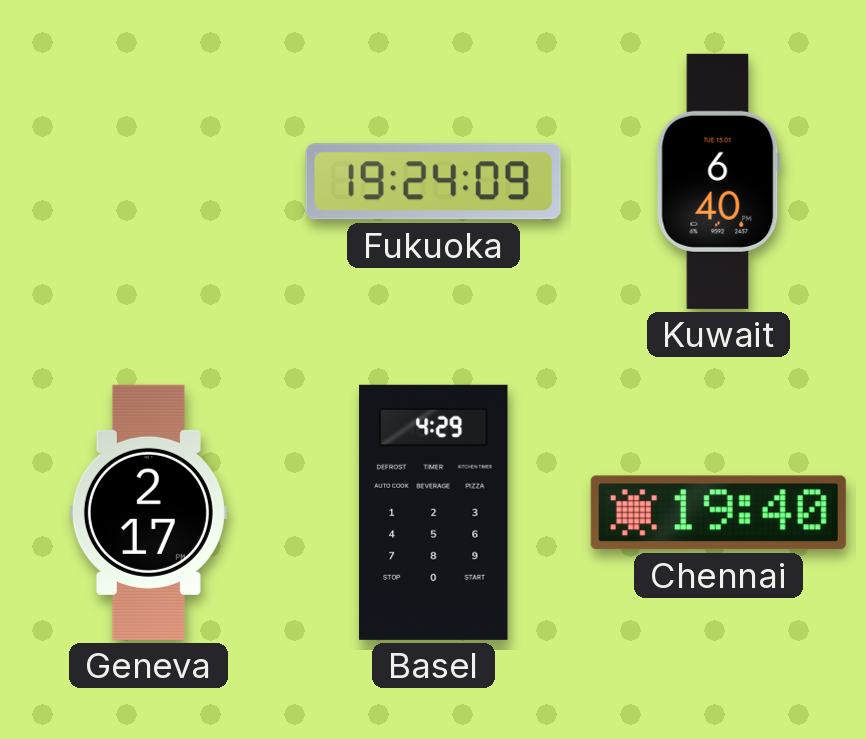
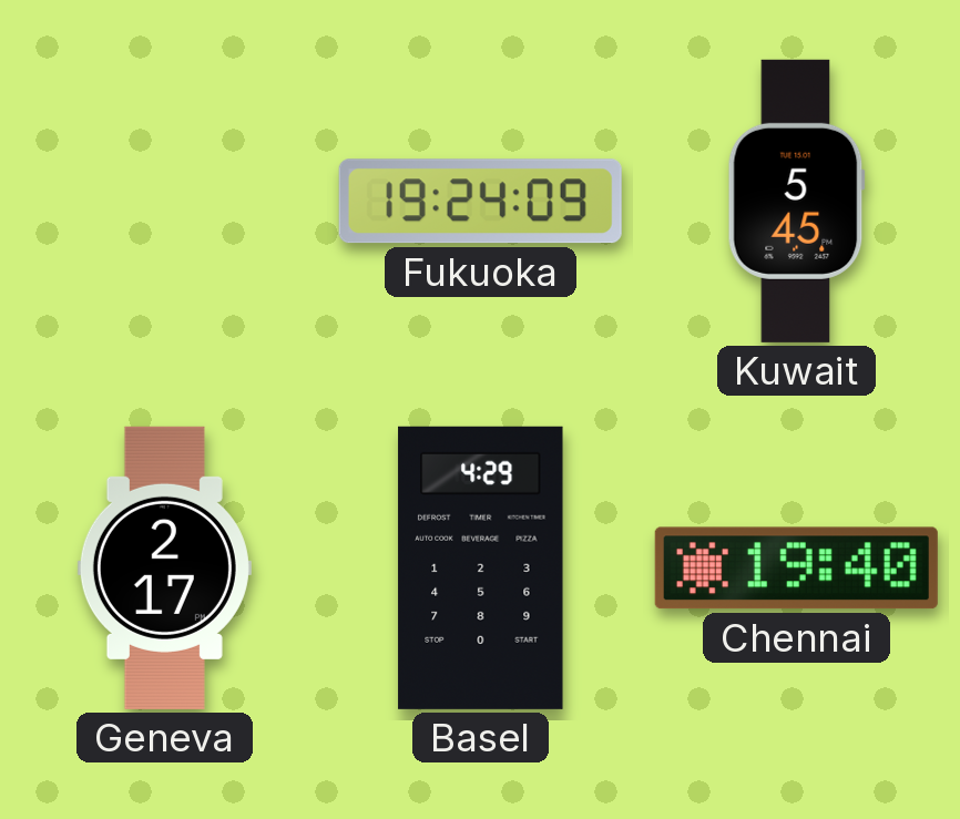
Kuwait: 6:40 -> 5:45
